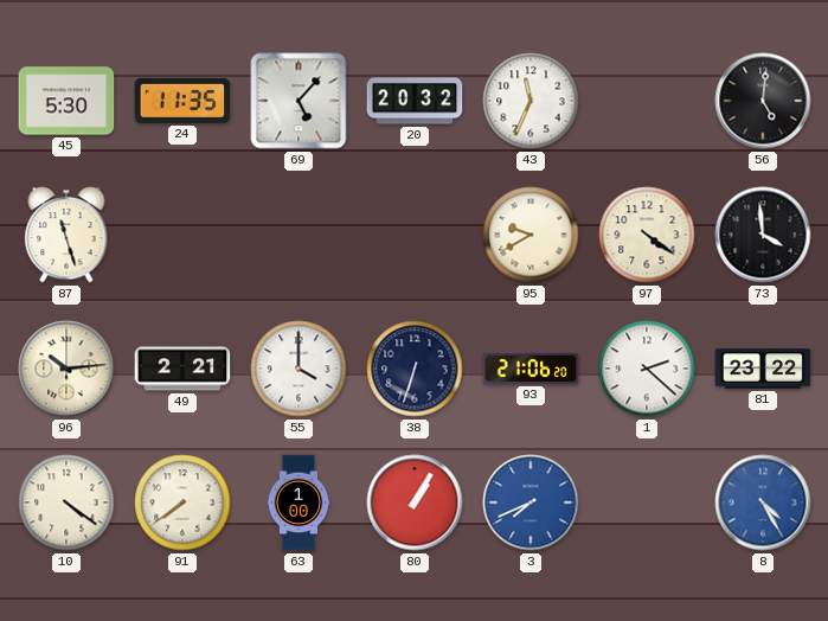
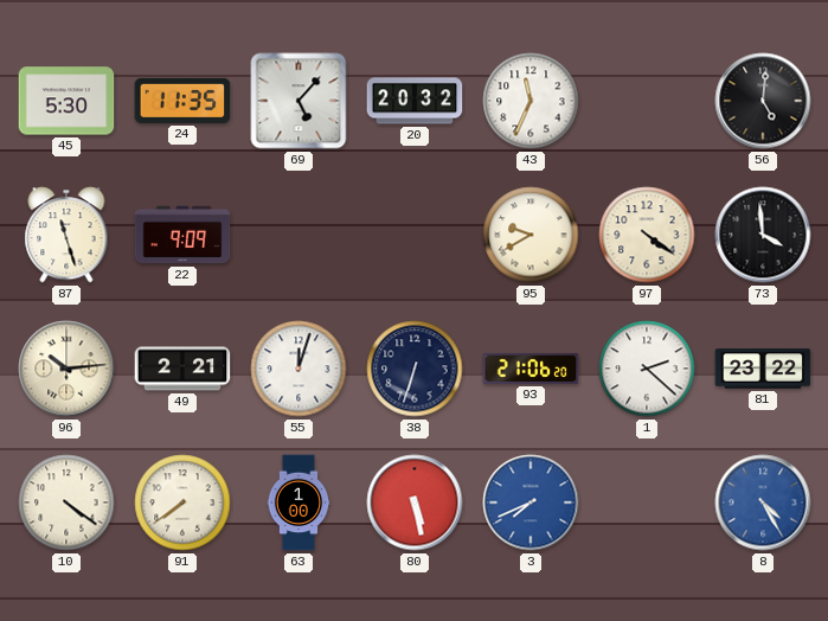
22: none -> 9:09
55: 4:00 -> 12:03
80: 1:05 -> 5:28
